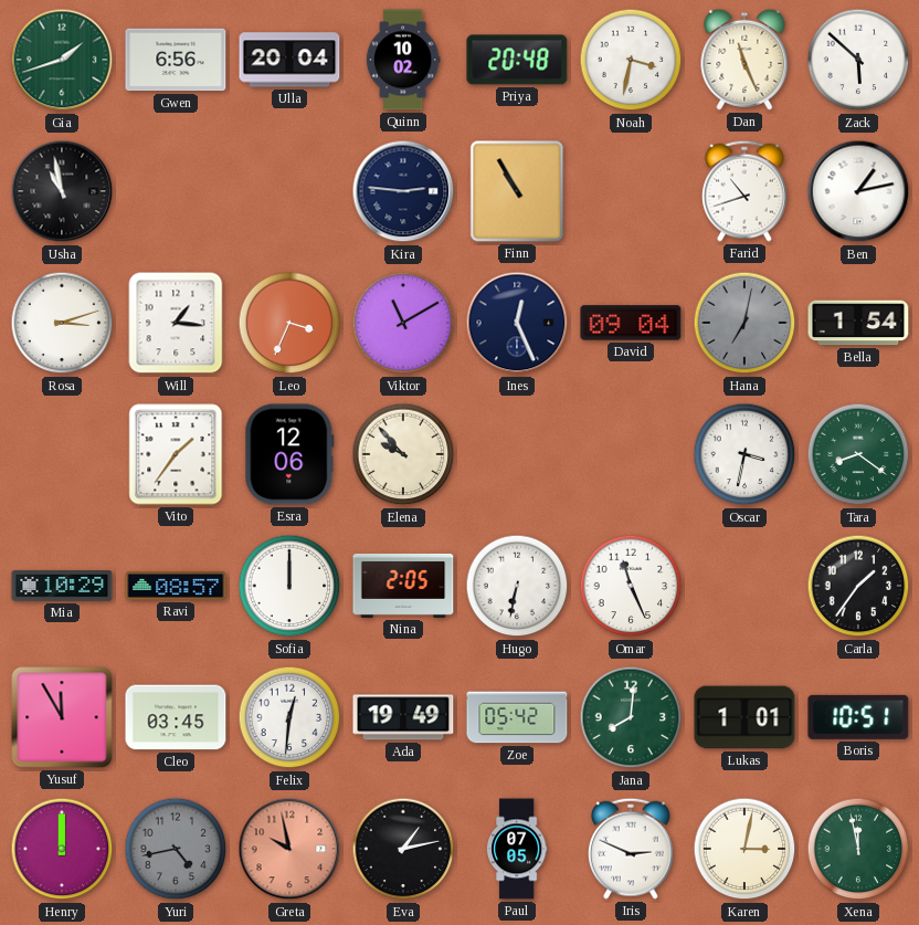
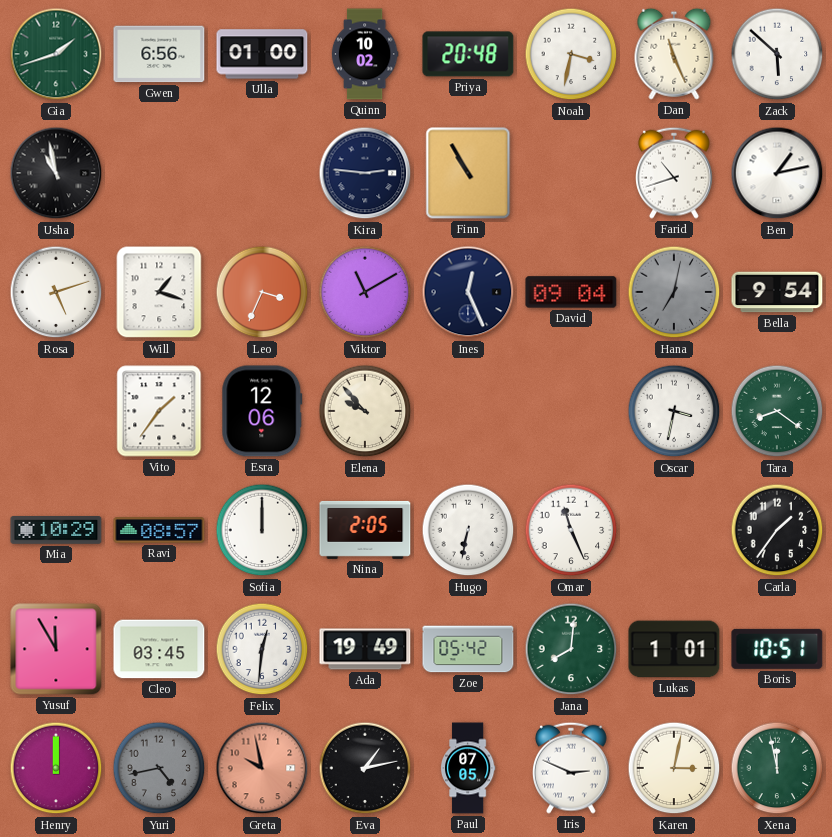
Ulla: 20:04 -> 01:00
Rosa: 3:12 -> 5:12
Will: 1:16 -> 1:18
Bella: 1:54 -> 9:54
